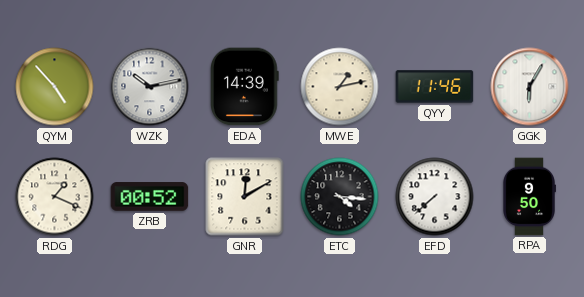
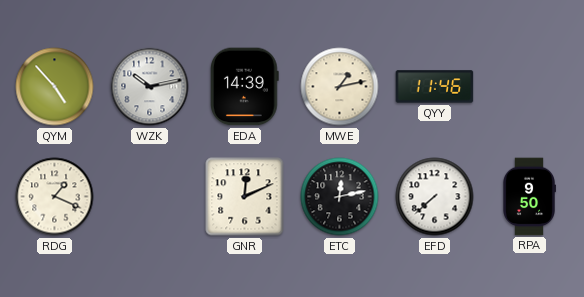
GGK: 6:05 -> none
ZRB: 00:52 -> none
GNR: 12:10 -> 12:11
ETC: 4:16 -> 12:13
